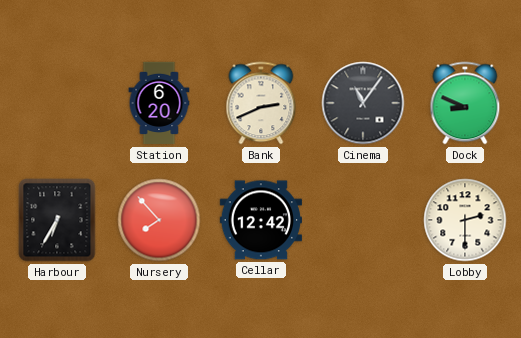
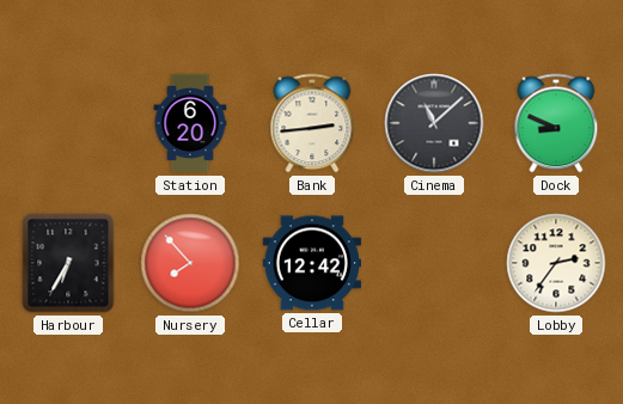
Bank: 2:41 -> 2:44
Cinema: 11:06 -> 11:08
Lobby: 2:30 -> 2:36
